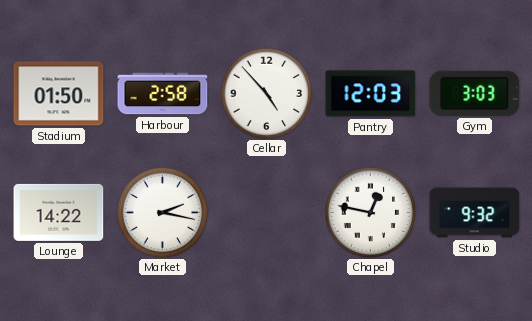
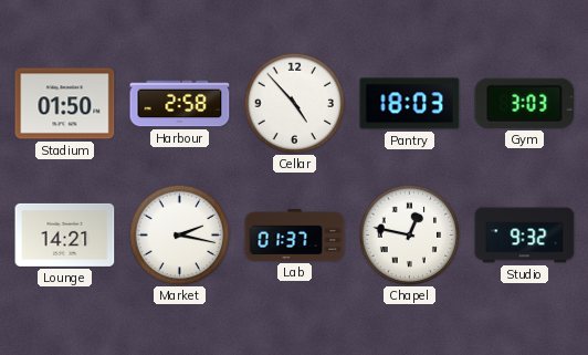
Pantry: 12:03 -> 18:03
Lounge: 14:22 -> 14:21
Lab: none -> 01:37
